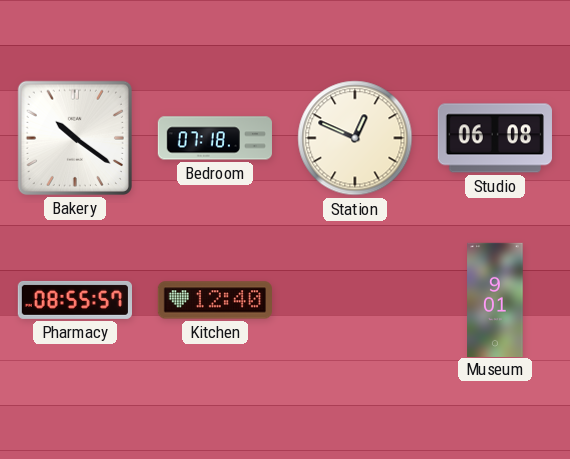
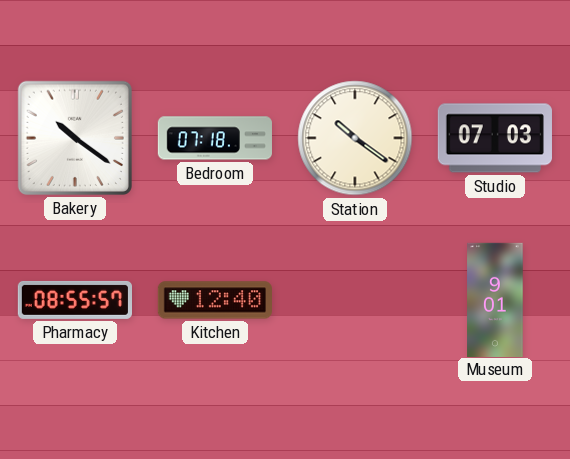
Station: 12:49 -> 10:21
Studio: 06:08 -> 07:03
